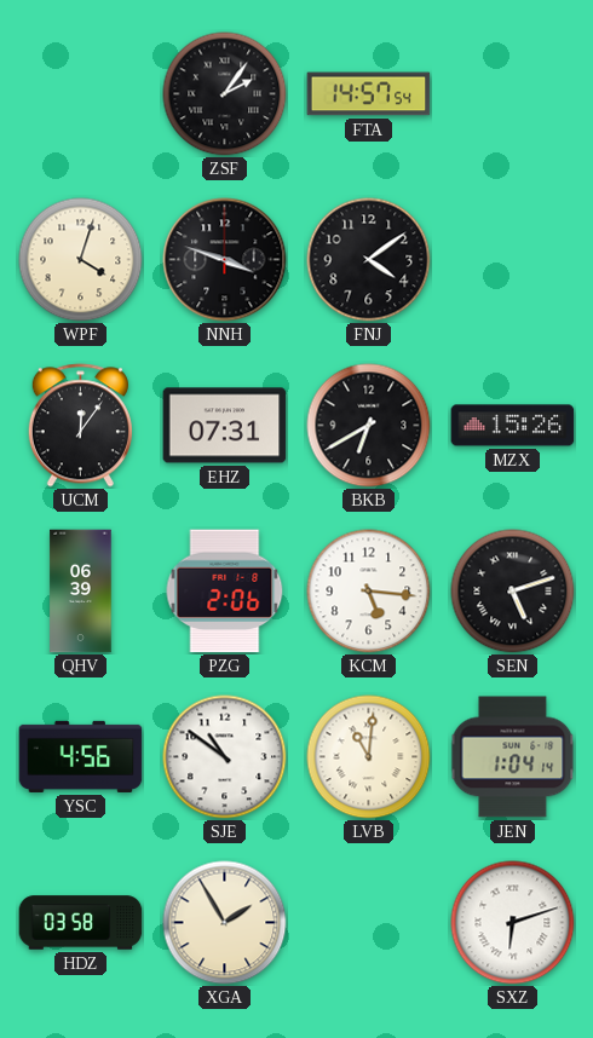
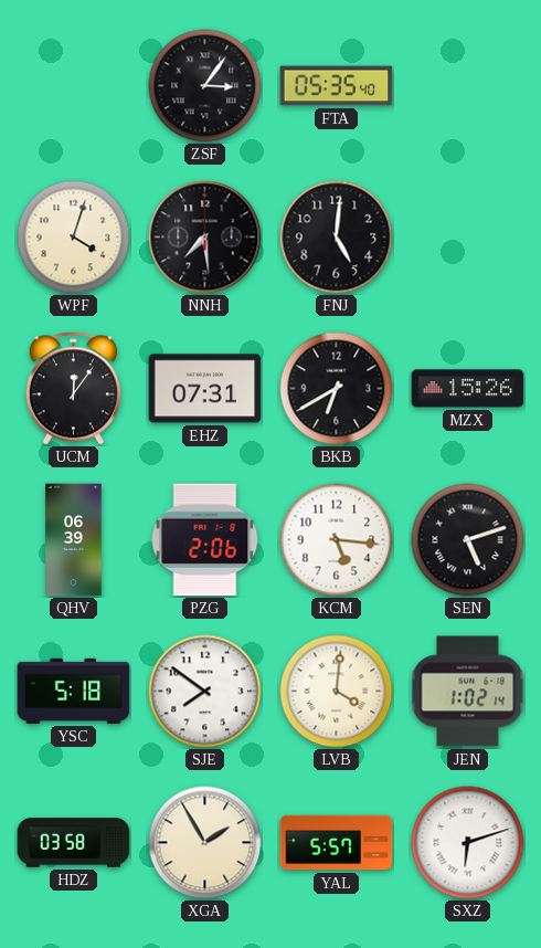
ZSF: 2:06 -> 3:06
FTA: 14:57 -> 05:35
NNH: 3:48 -> 7:29
FNJ: 4:09 -> 5:01
YSC: 4:56 -> 5:18
SJE: 10:51 -> 7:51
LVB: 11:01 -> 4:01
JEN: 1:04 -> 1:02
YAL: none -> 5:57
